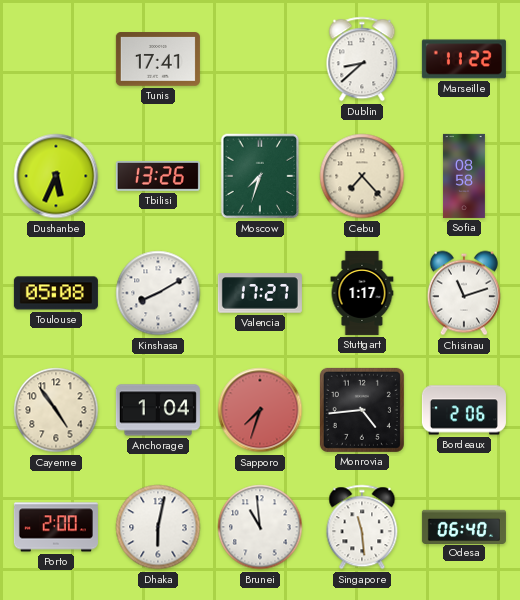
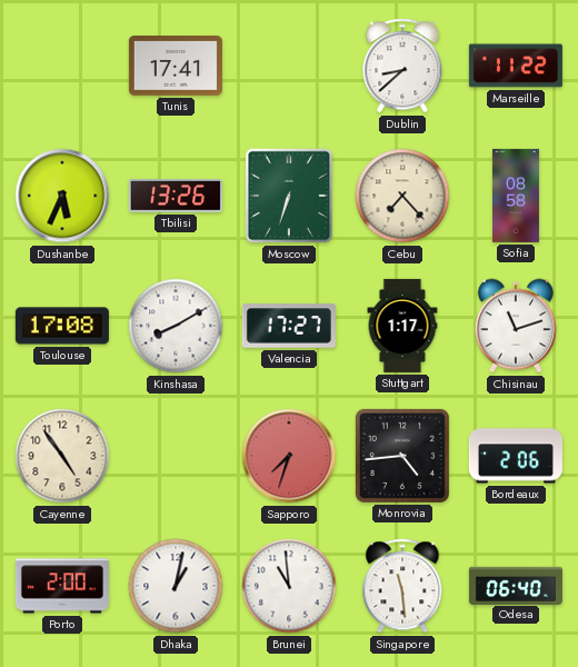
Moscow: 7:33 -> 6:33
Toulouse: 05:08 -> 17:08
Anchorage: 1:04 -> none
Dhaka: 6:02 -> 1:02
